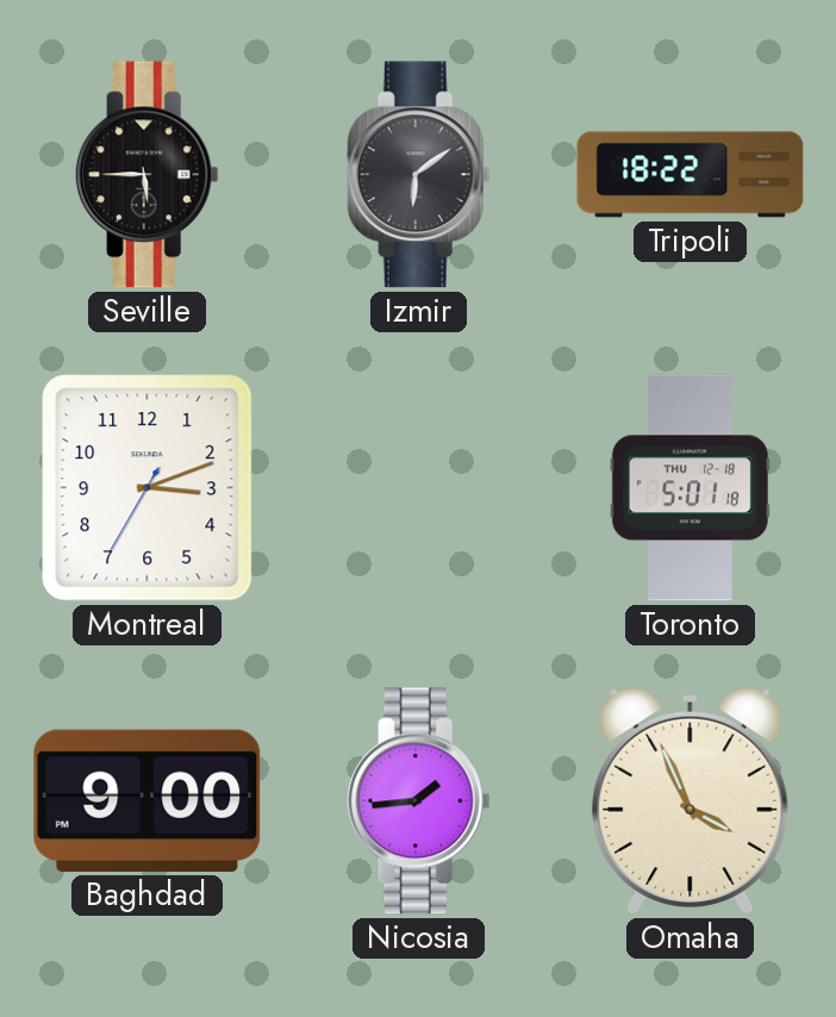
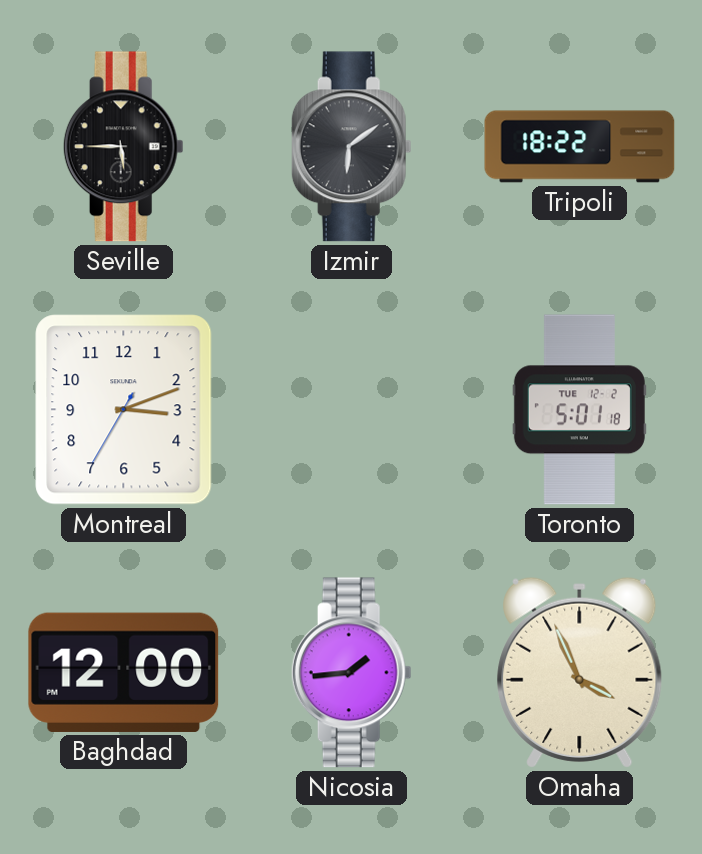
Toronto date: THU 12-18 -> TUE 12-2
Baghdad: 9:00 -> 12:00
